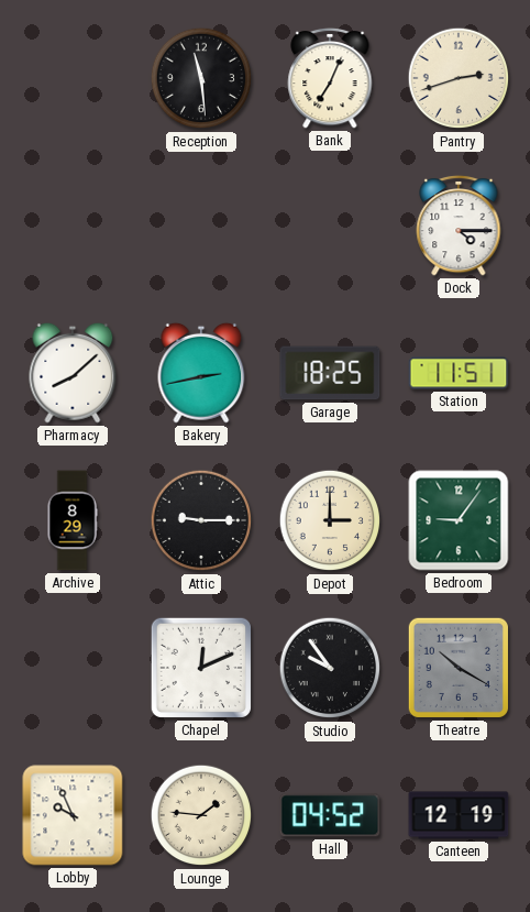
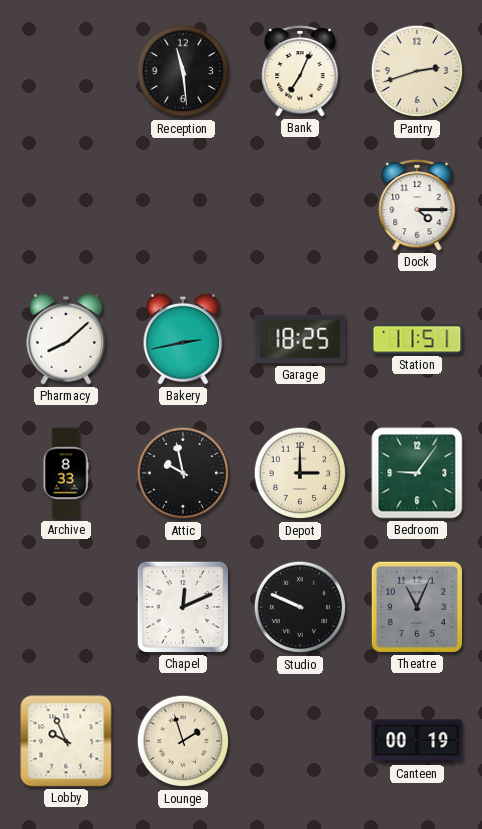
Archive: 8:29 -> 8:33
Attic: 9:15 -> 9:58
Studio: 9:54 -> 9:49
Theatre: 10:20 -> 11:04
Lounge: 1:46 -> 1:57
Hall: 04:52 -> none
Canteen: 12:19 -> 00:19
